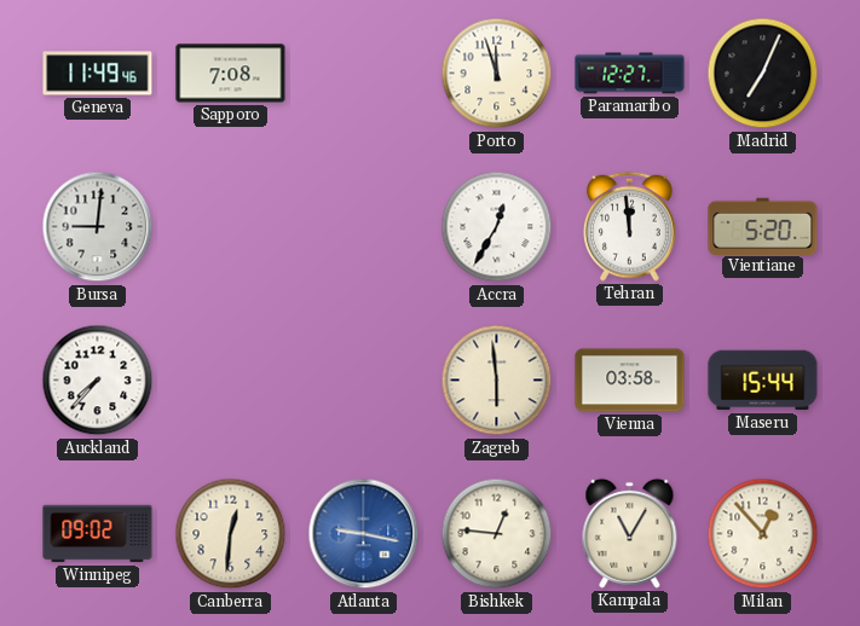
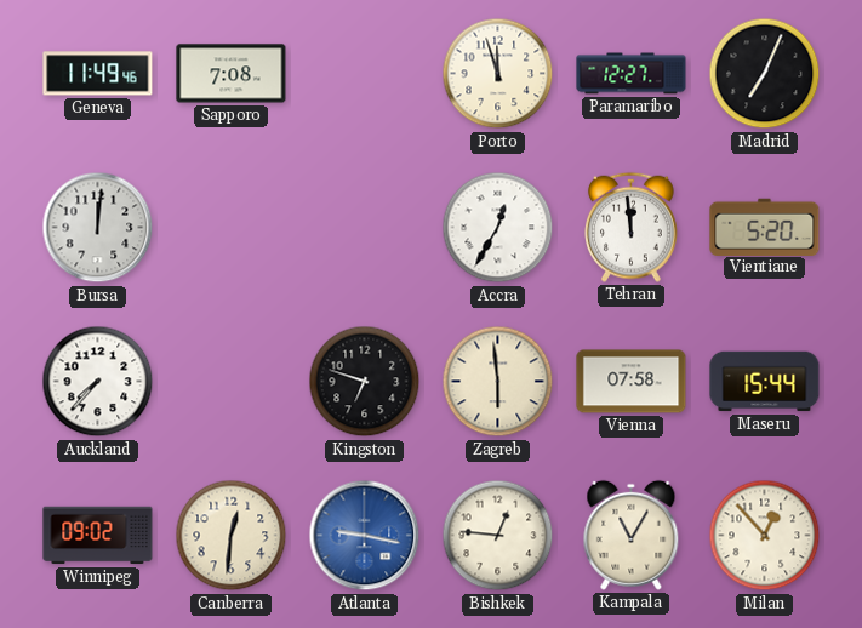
Bursa: 9:01 -> 12:01
Kingston: none -> 6:48
Vienna: 03:58 -> 07:58
